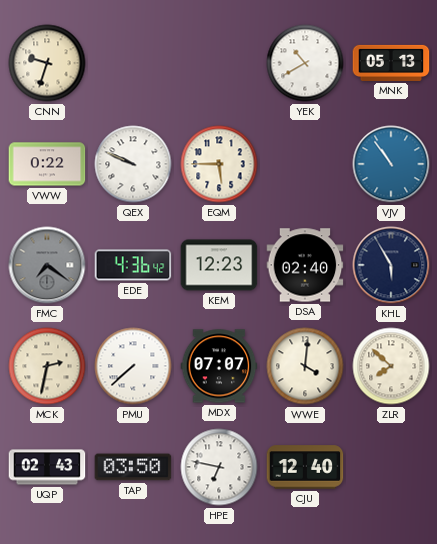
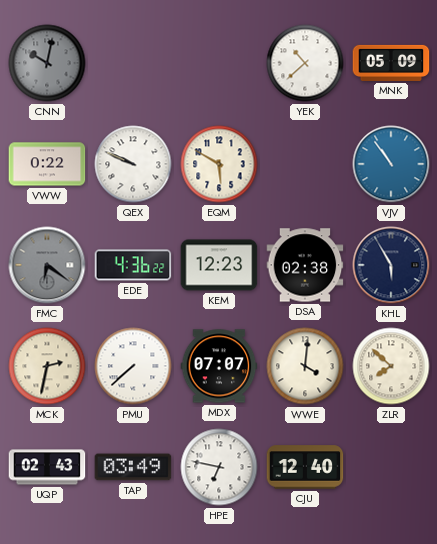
CNN: 9:33 -> 10:02
CNN dial: cream -> grey
YEK: 10:40 -> 10:38
MNK: 05:13 -> 05:09
EQM: 5:45 -> 5:50
FMC: 7:21 -> 6:21
EDE: 4:36:42 -> 4:36:22
DSA: 02:40 -> 02:38
TAP: 03:50 -> 03:49
